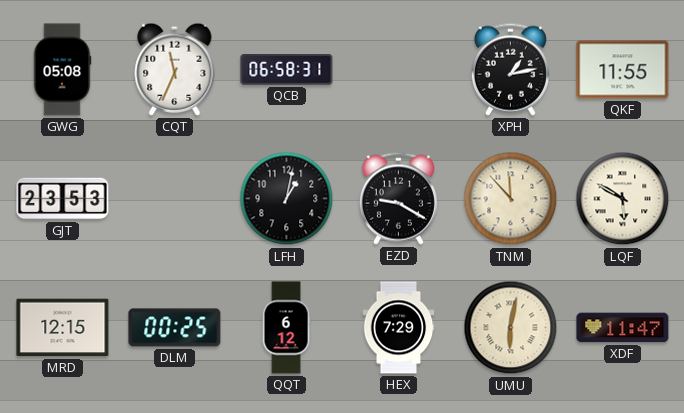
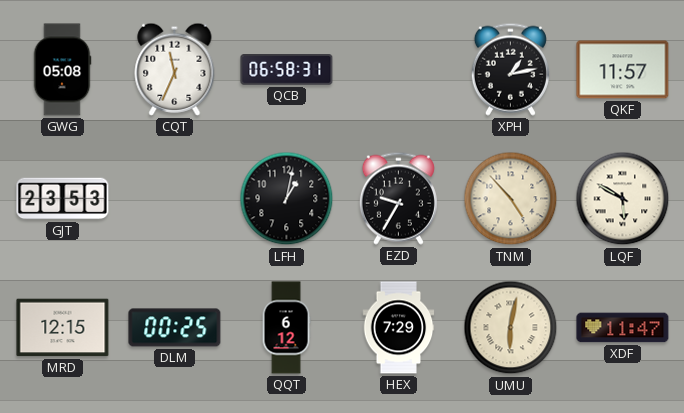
QKF: 11:55 -> 11:57
EZD: 9:20 -> 9:35
TNM: 11:53 -> 4:53
